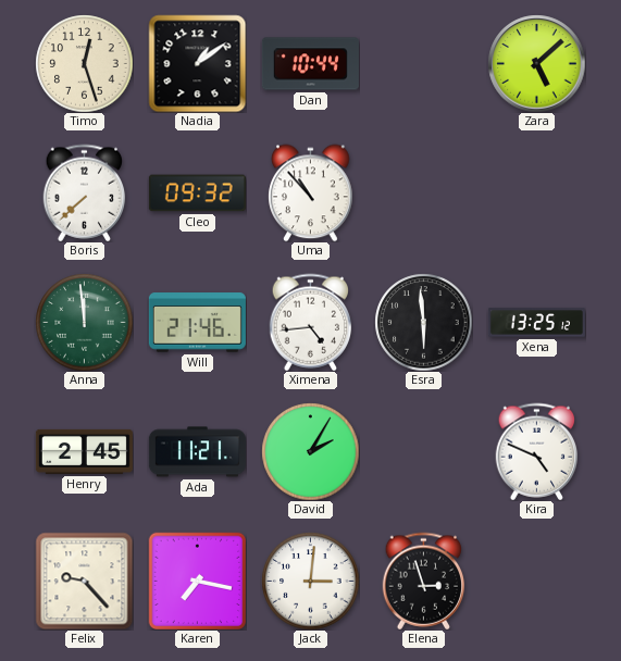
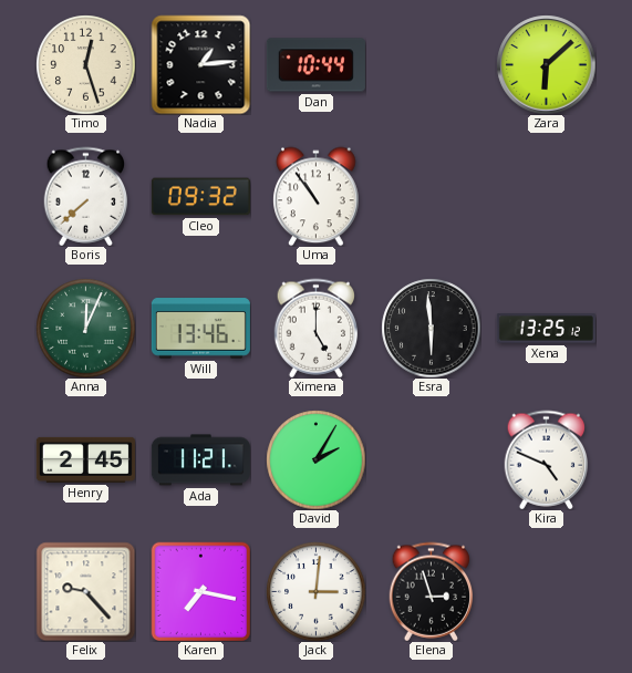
Nadia: 1:09 -> 1:14
Zara: 5:08 -> 6:08
Uma: 10:53 -> 10:54
Anna: 11:59 -> 12:04
Will: 21:46 -> 13:46
Ximena: 4:44 -> 5:00
